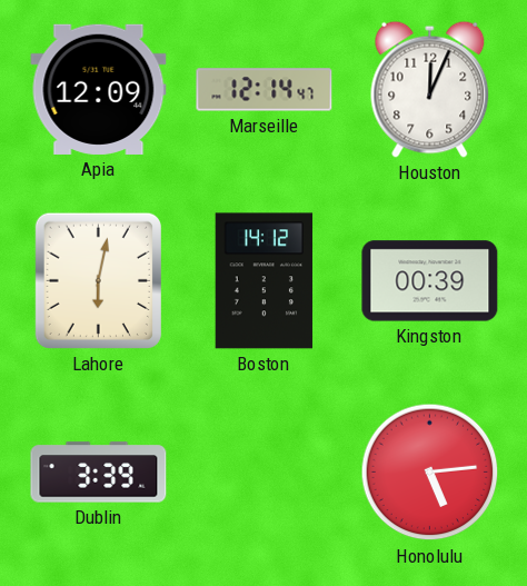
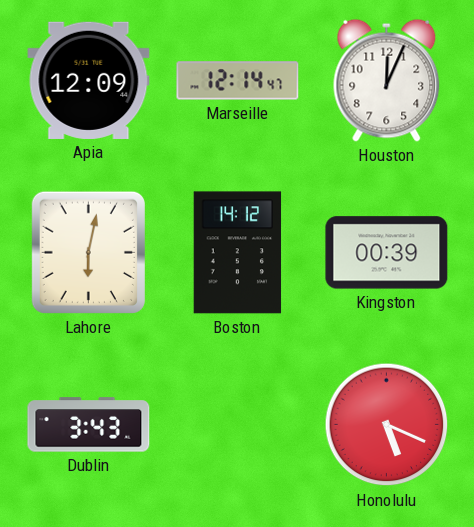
Dublin: 3:39 -> 3:43
Honolulu: 5:14 -> 5:19
